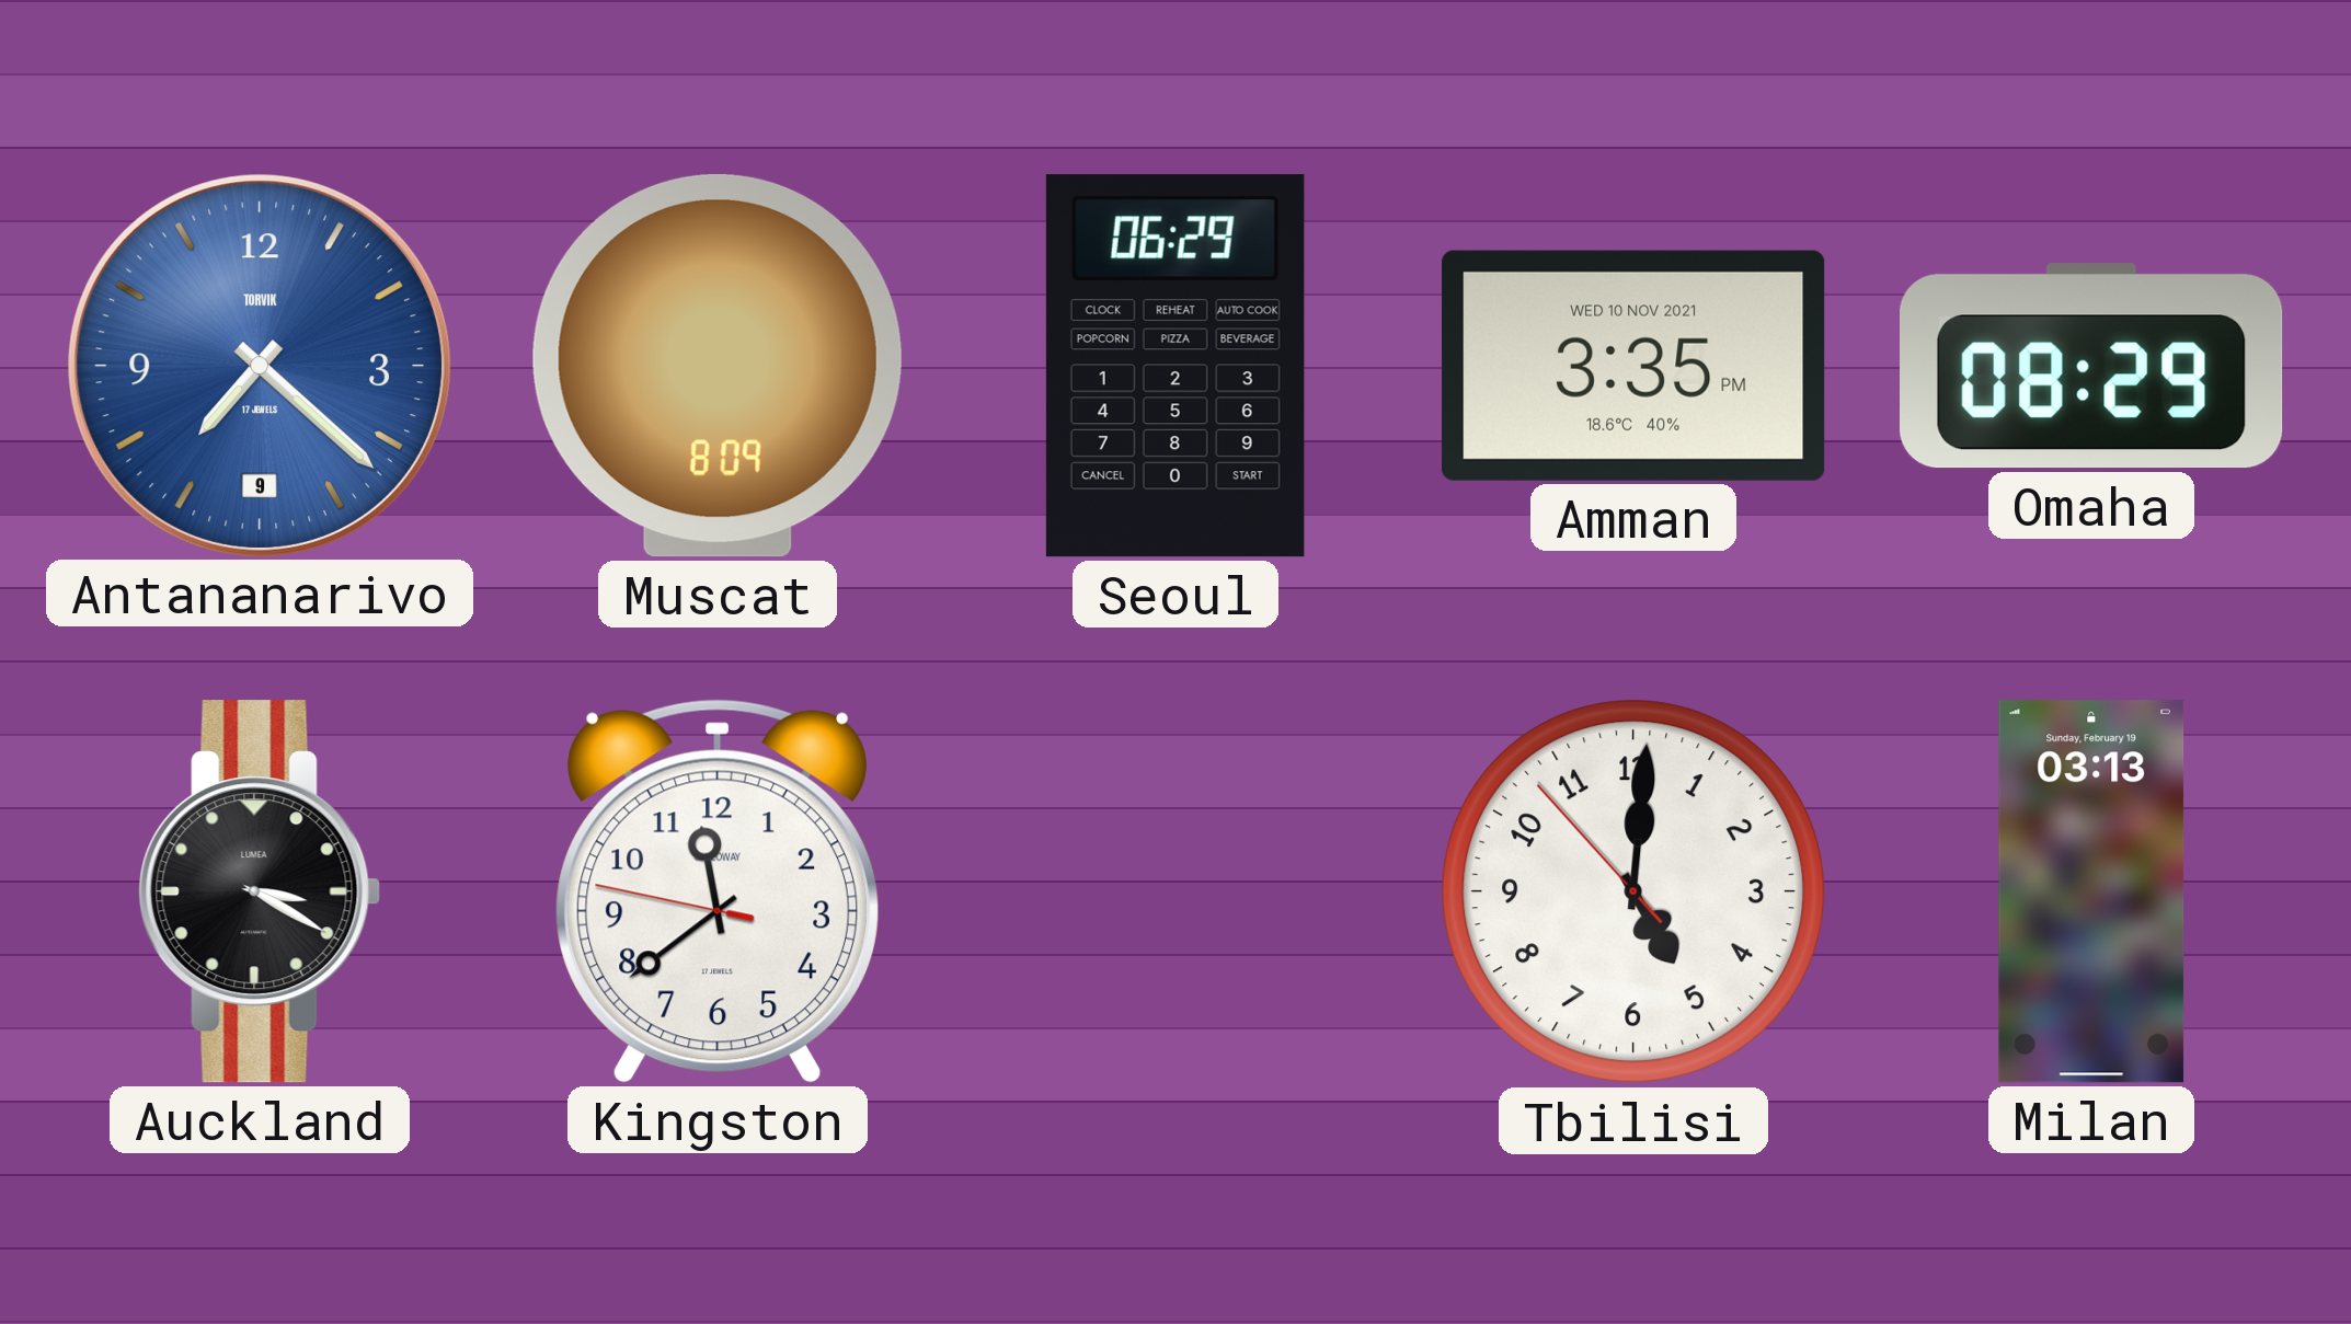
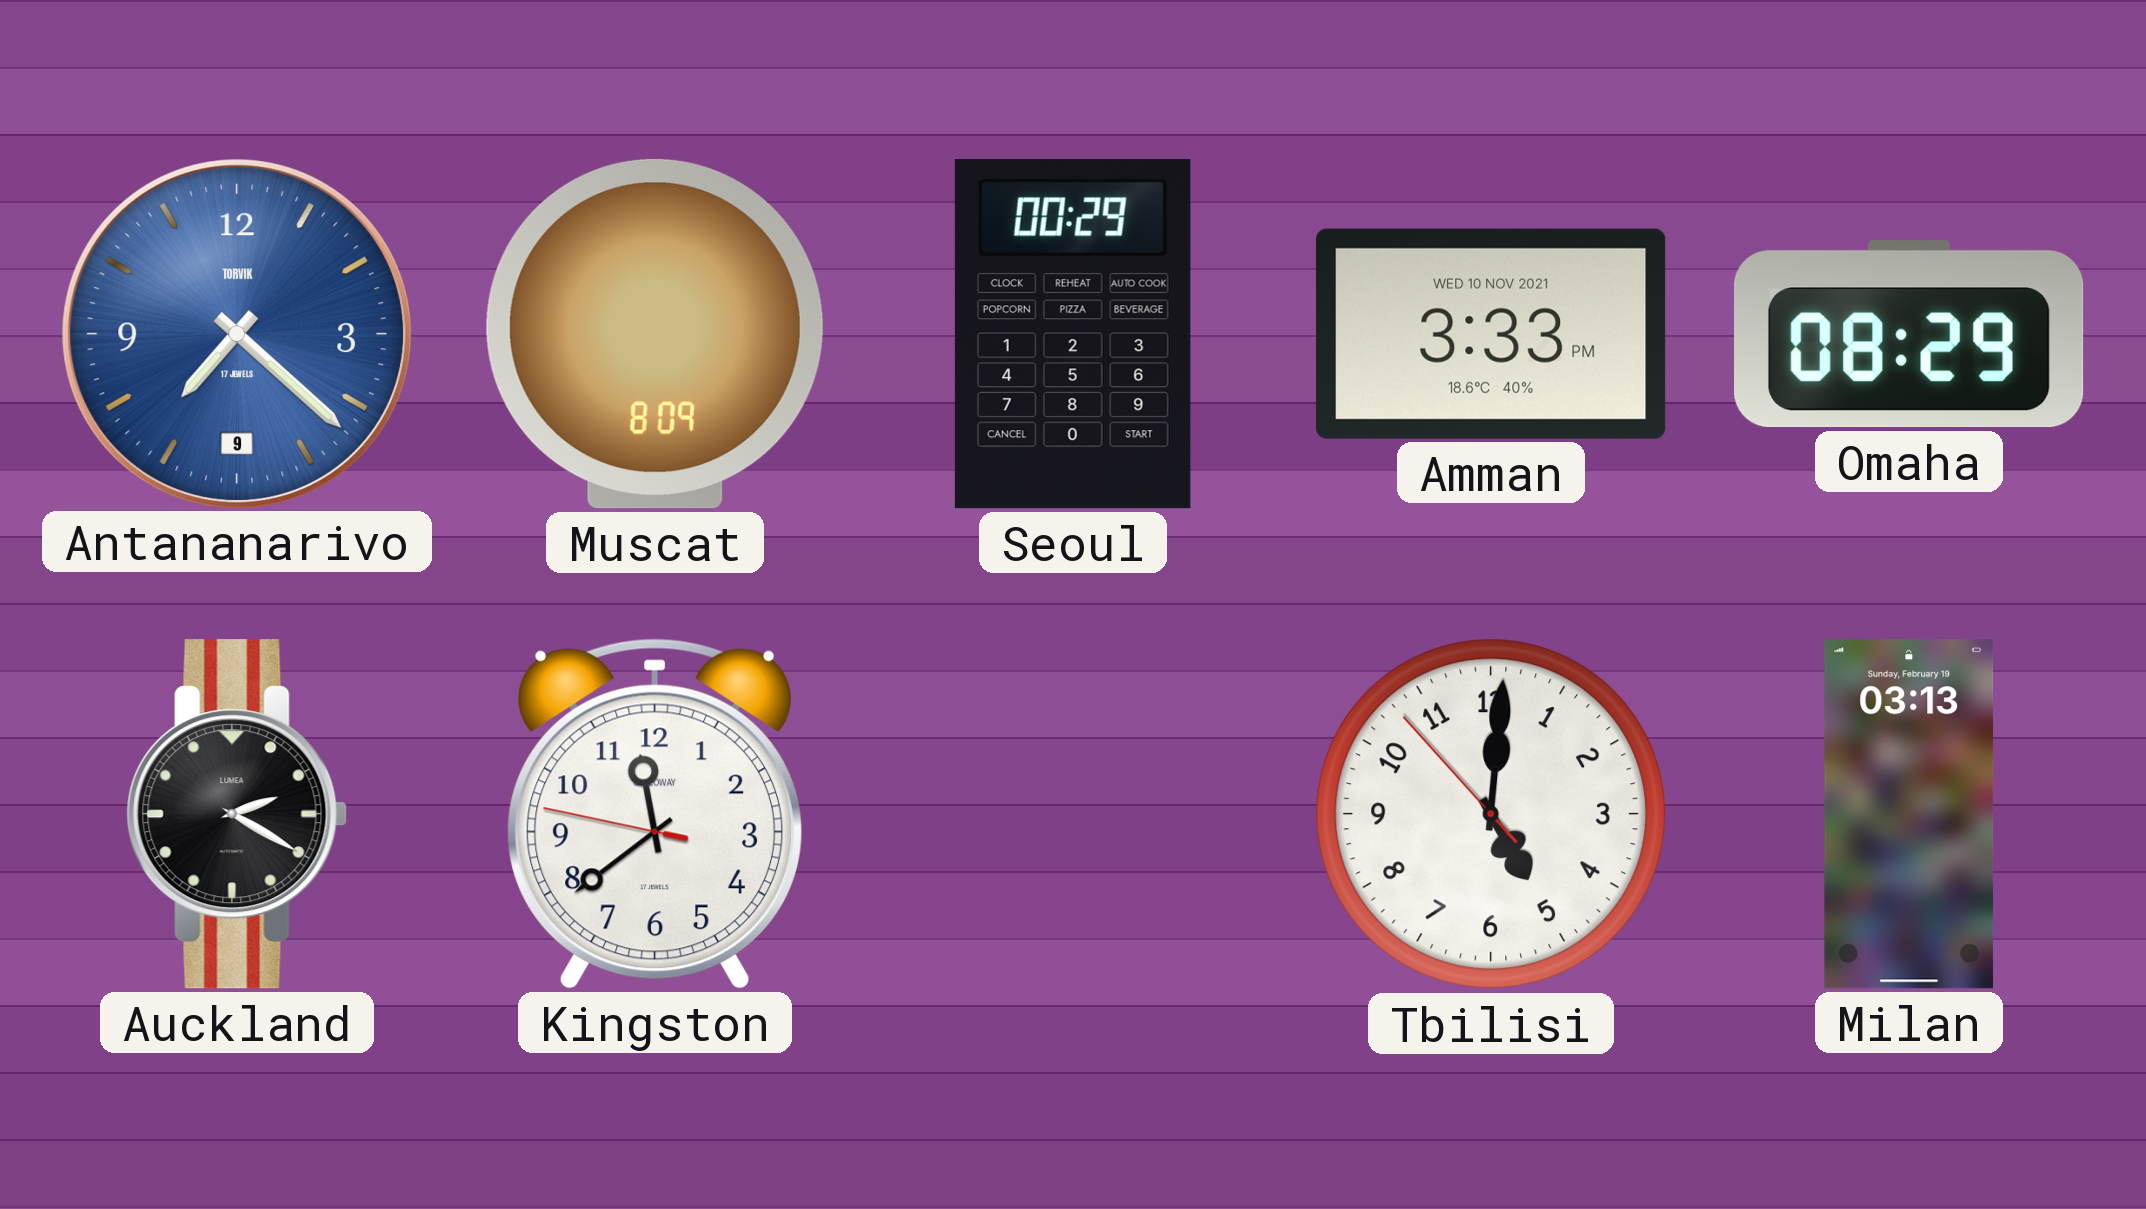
Seoul: 06:29 -> 00:29
Amman: 3:35 -> 3:33
Auckland: 3:20 -> 2:20
